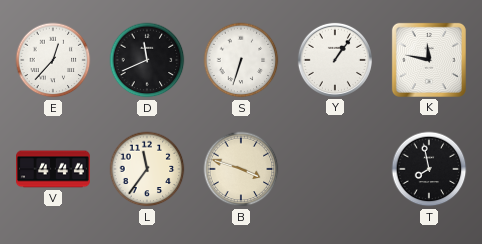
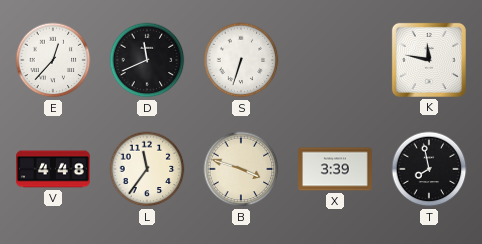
Y: 1:06 -> none
V: 4:44 -> 4:48
X: none -> 3:39
